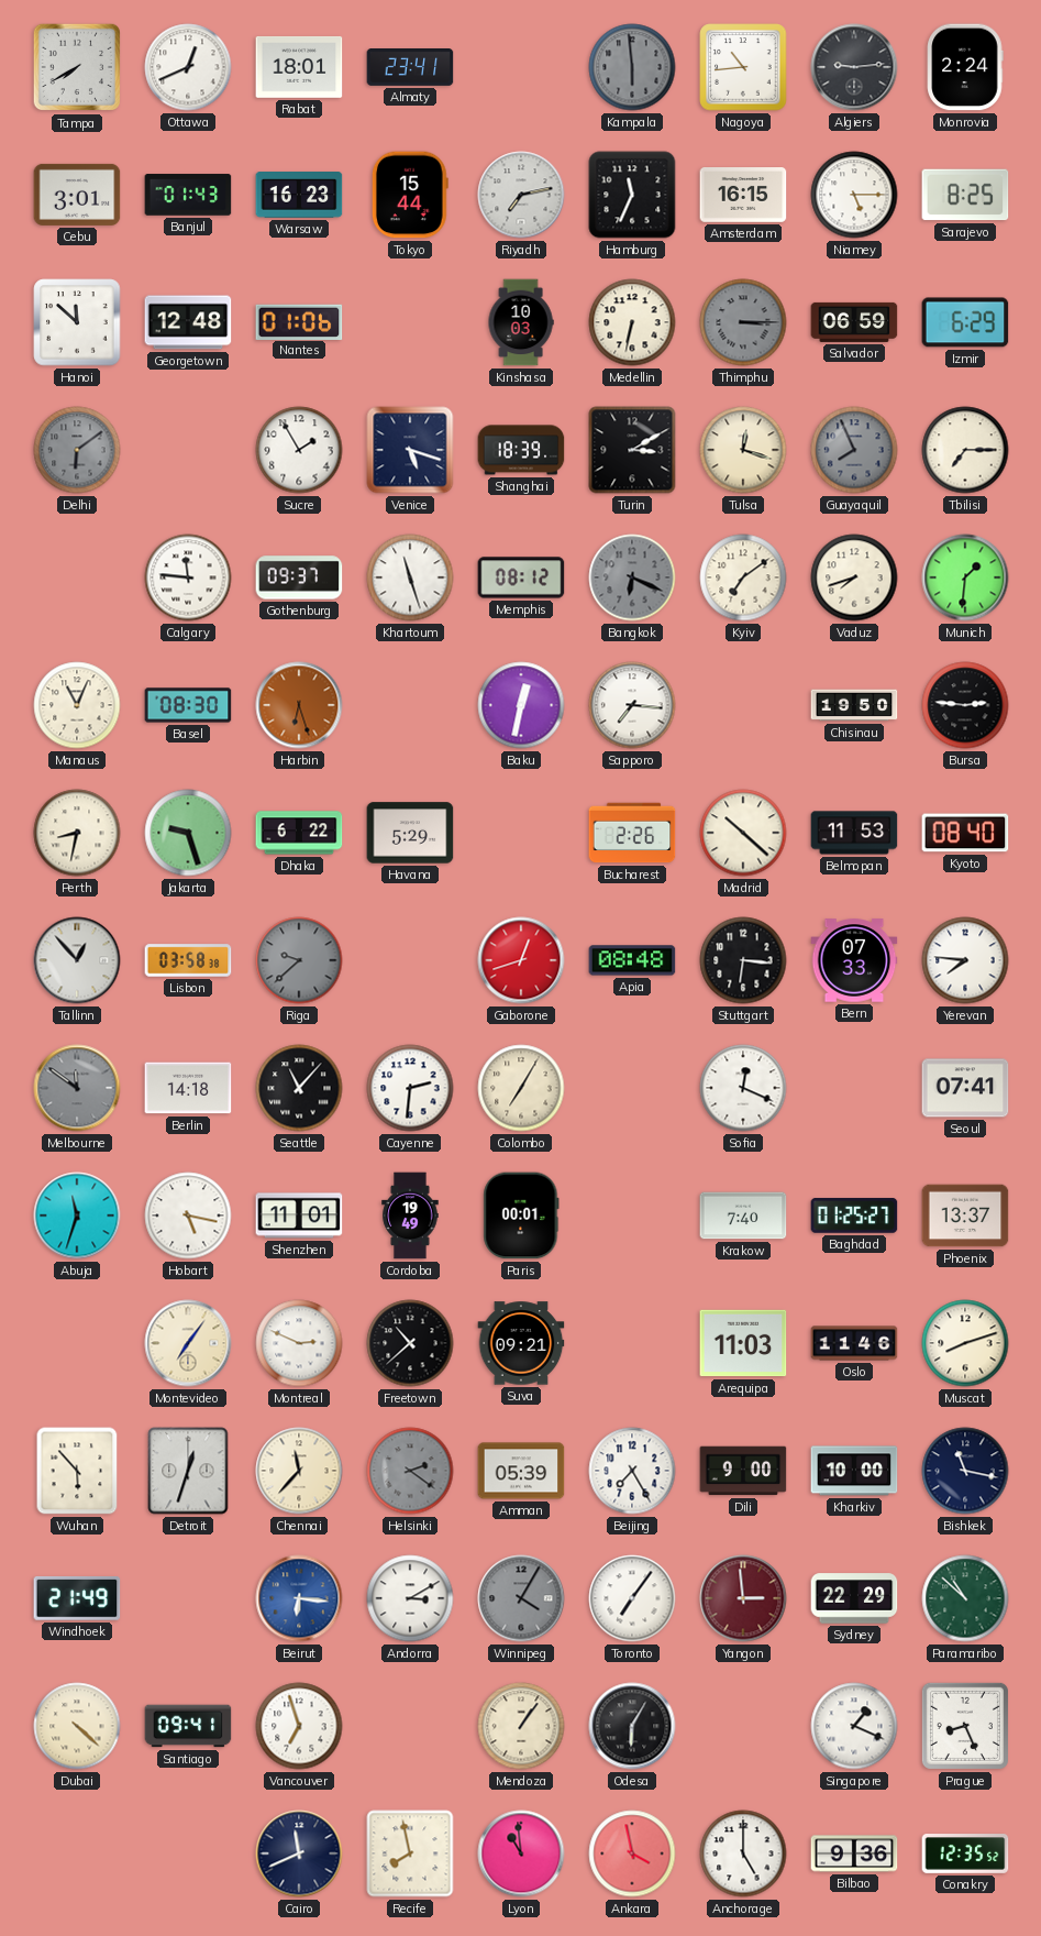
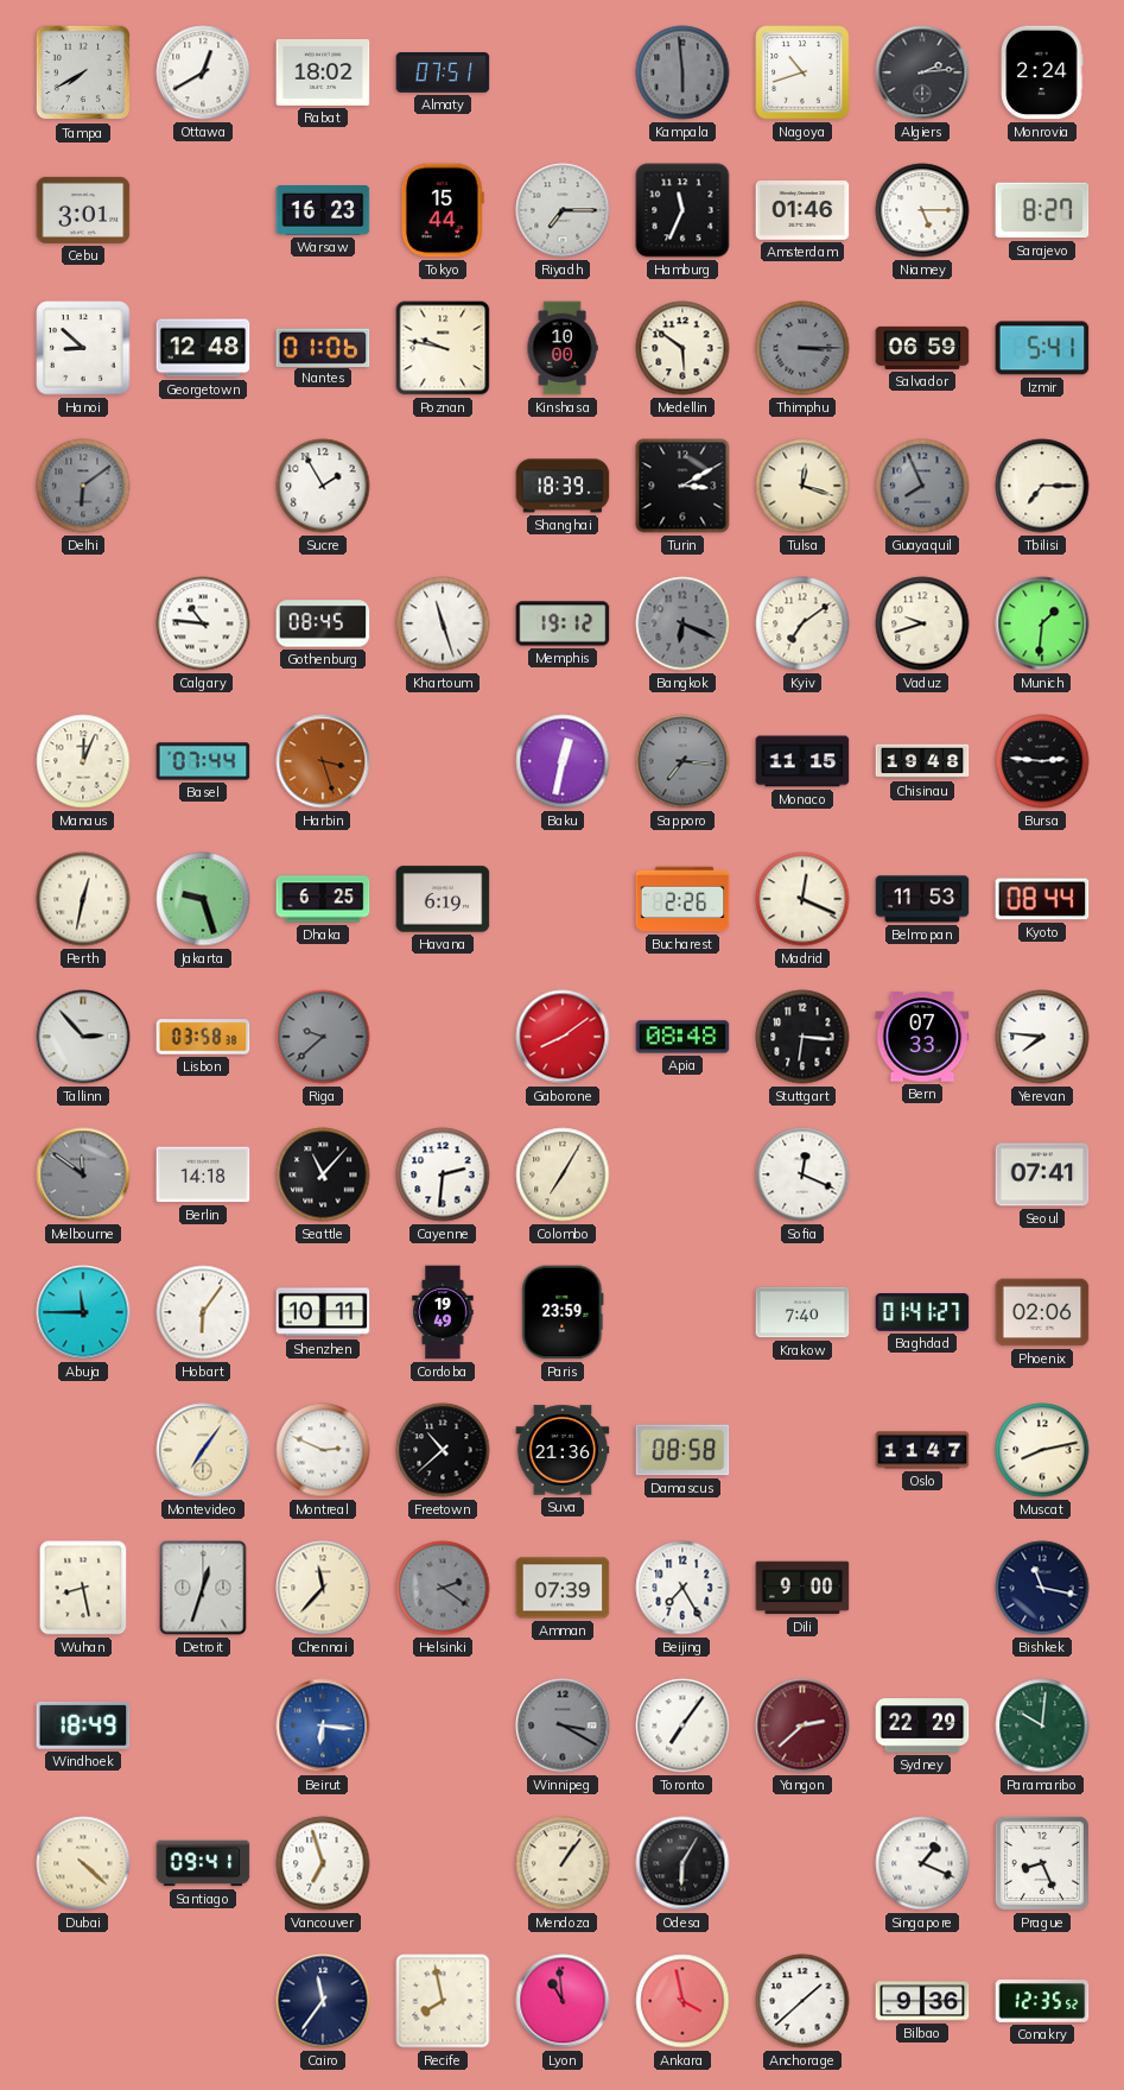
Ottawa: 12:41 -> 12:40
Rabat: 18:01 -> 18:02
Almaty: 23:41 -> 07:51
Nagoya: 10:44 -> 10:42
Algiers: 9:14 -> 2:14
Banjul: 01:43 -> none
Riyadh: 7:13 -> 7:15
Amsterdam: 16:15 -> 01:46
Sarajevo: 8:25 -> 8:27
Hanoi: 11:52 -> 8:52
Poznan: none -> 9:47
Kinshasa: 10:03 -> 10:00
Medellin: 6:32 -> 5:51
Izmir: 6:29 -> 5:41
Venice: 5:18 -> none
Calgary: 11:46 -> 10:46
Gothenburg: 09:37 -> 08:45
Memphis: 08:12 -> 19:12
Vaduz: 7:42 -> 9:42
Manaus: 11:04 -> 12:04
Basel: 08:30 -> 07:44
Harbin: 6:27 -> 3:27
Sapporo dial: white -> grey
Monaco: none -> 11:15
Chisinau: 19:50 -> 19:48
Perth: 8:32 -> 12:32
Dhaka: 6:22 -> 6:25
Havana: 5:29 -> 6:19
Madrid: 10:22 -> 12:19
Kyoto: 08:40 -> 08:44
Tallinn: 12:53 -> 2:53
Gaborone: 12:42 -> 8:09
Abuja: 11:33 -> 11:45
Hobart: 5:17 -> 6:06
Shenzhen: 11:01 -> 10:11
Paris: 00:01 -> 23:59
Baghdad: 01:25 -> 01:41
Phoenix: 13:37 -> 02:06
Suva: 09:21 -> 21:36
Damascus: none -> 08:58
Arequipa: 11:03 -> none
Oslo: 11:46 -> 11:47
Muscat: 8:12 -> 8:13
Wuhan: 5:53 -> 8:28
Amman: 05:39 -> 07:39
Kharkiv: 10:00 -> none
Windhoek: 21:49 -> 18:49
Andorra: 3:10 -> none
Winnipeg: 4:05 -> 3:20
Yangon: 2:59 -> 2:38
Paramaribo: 10:52 -> 10:01
Cairo: 11:41 -> 11:36
Anchorage: 5:00 -> 1:38
